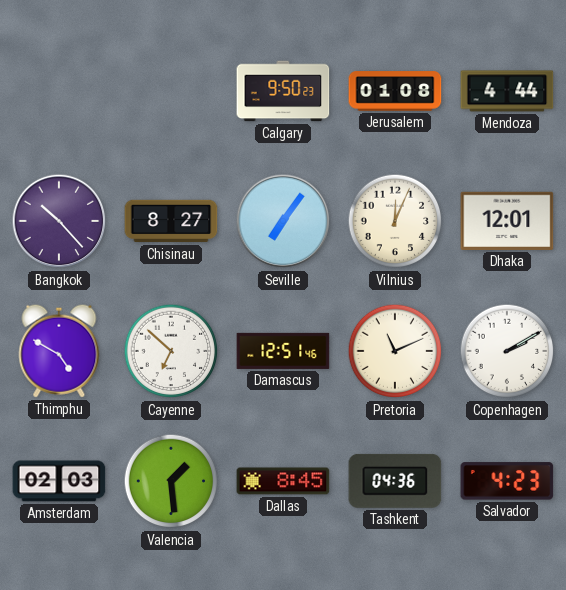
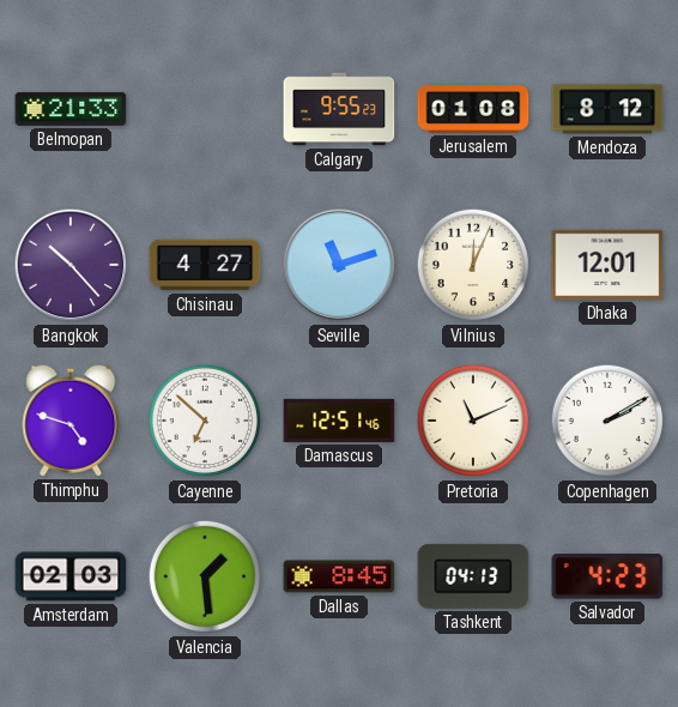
Belmopan: none -> 21:33
Calgary: 9:50 -> 9:55
Mendoza: 4:44 -> 8:12
Chisinau: 8:27 -> 4:27
Seville: 7:06 -> 11:12
Thimphu: 4:50 -> 4:48
Tashkent: 04:36 -> 04:13
